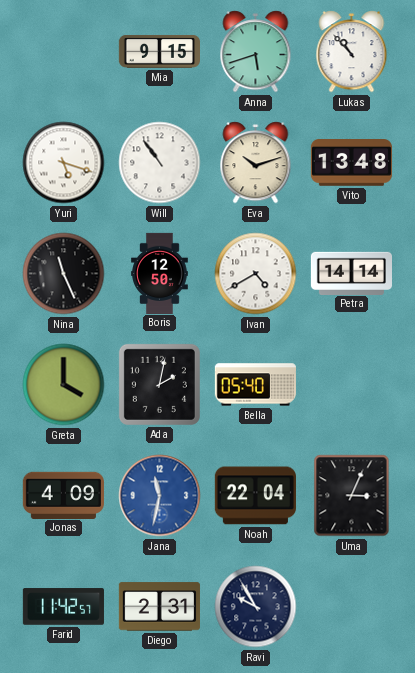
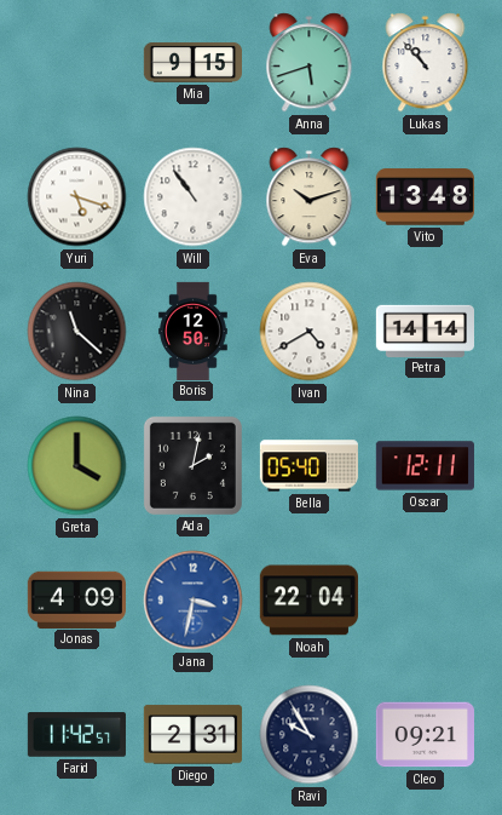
Nina: 11:26 -> 11:22
Oscar: none -> 12:11
Jana: 11:32 -> 3:32
Uma: 3:04 -> none
Cleo: none -> 09:21
